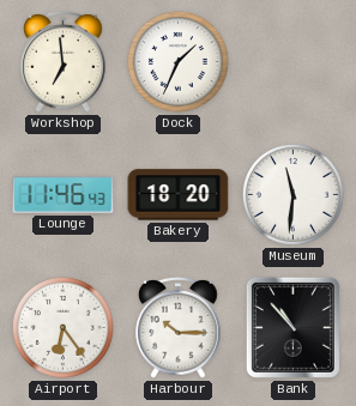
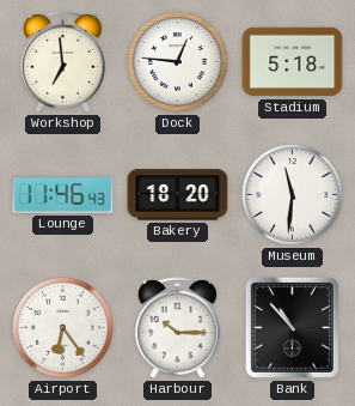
Dock: 1:34 -> 12:46
Stadium: none -> 5:18
